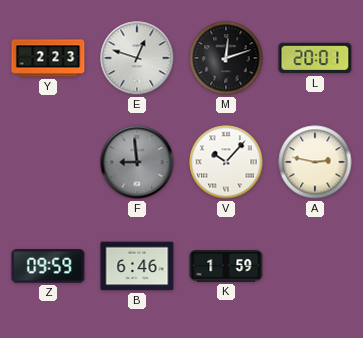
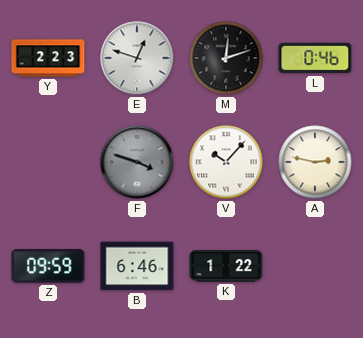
L: 20:01 -> 0:46
F: 8:59 -> 3:48
K: 1:59 -> 1:22
